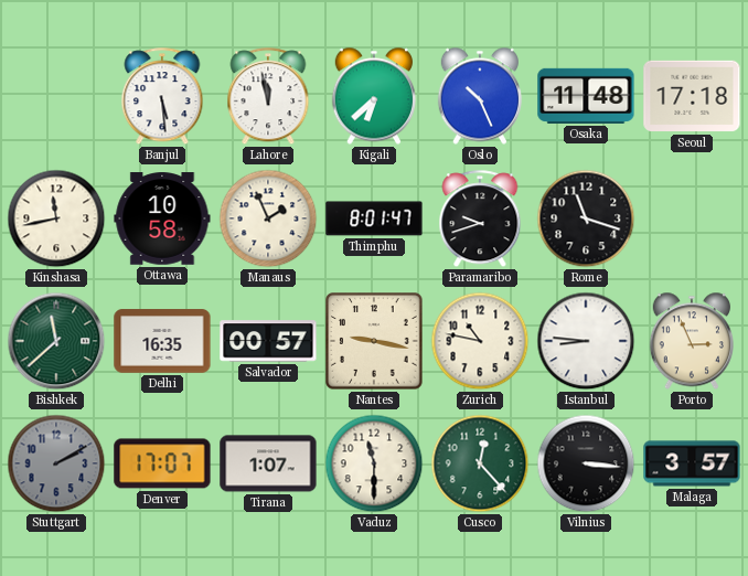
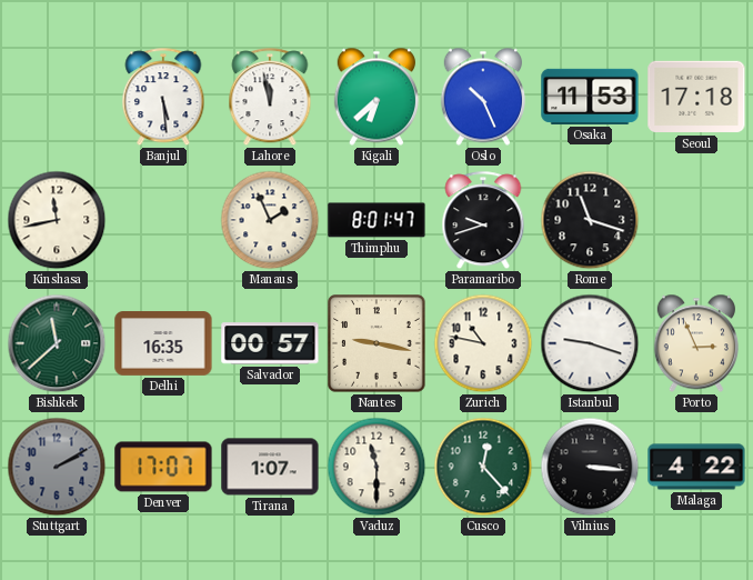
Osaka: 11:48 -> 11:53
Ottawa: 10:58 -> none
Istanbul: 8:46 -> 9:18
Malaga: 3:57 -> 4:22
